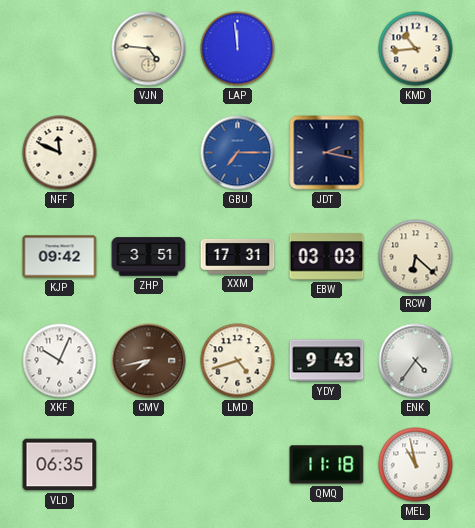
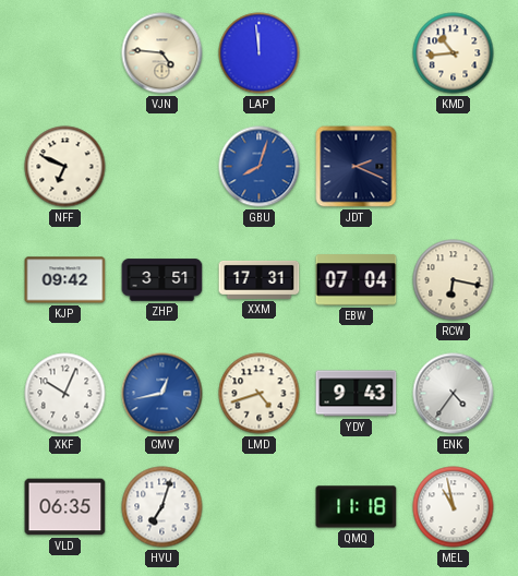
NFF: 11:49 -> 6:49
GBU: 7:15 -> 8:03
JDT: 2:17 -> 2:19
EBW: 03:03 -> 07:04
RCW: 6:22 -> 6:17
CMV: 7:43 -> 12:43
CMV dial: brown -> blue
HVU: none -> 7:03
